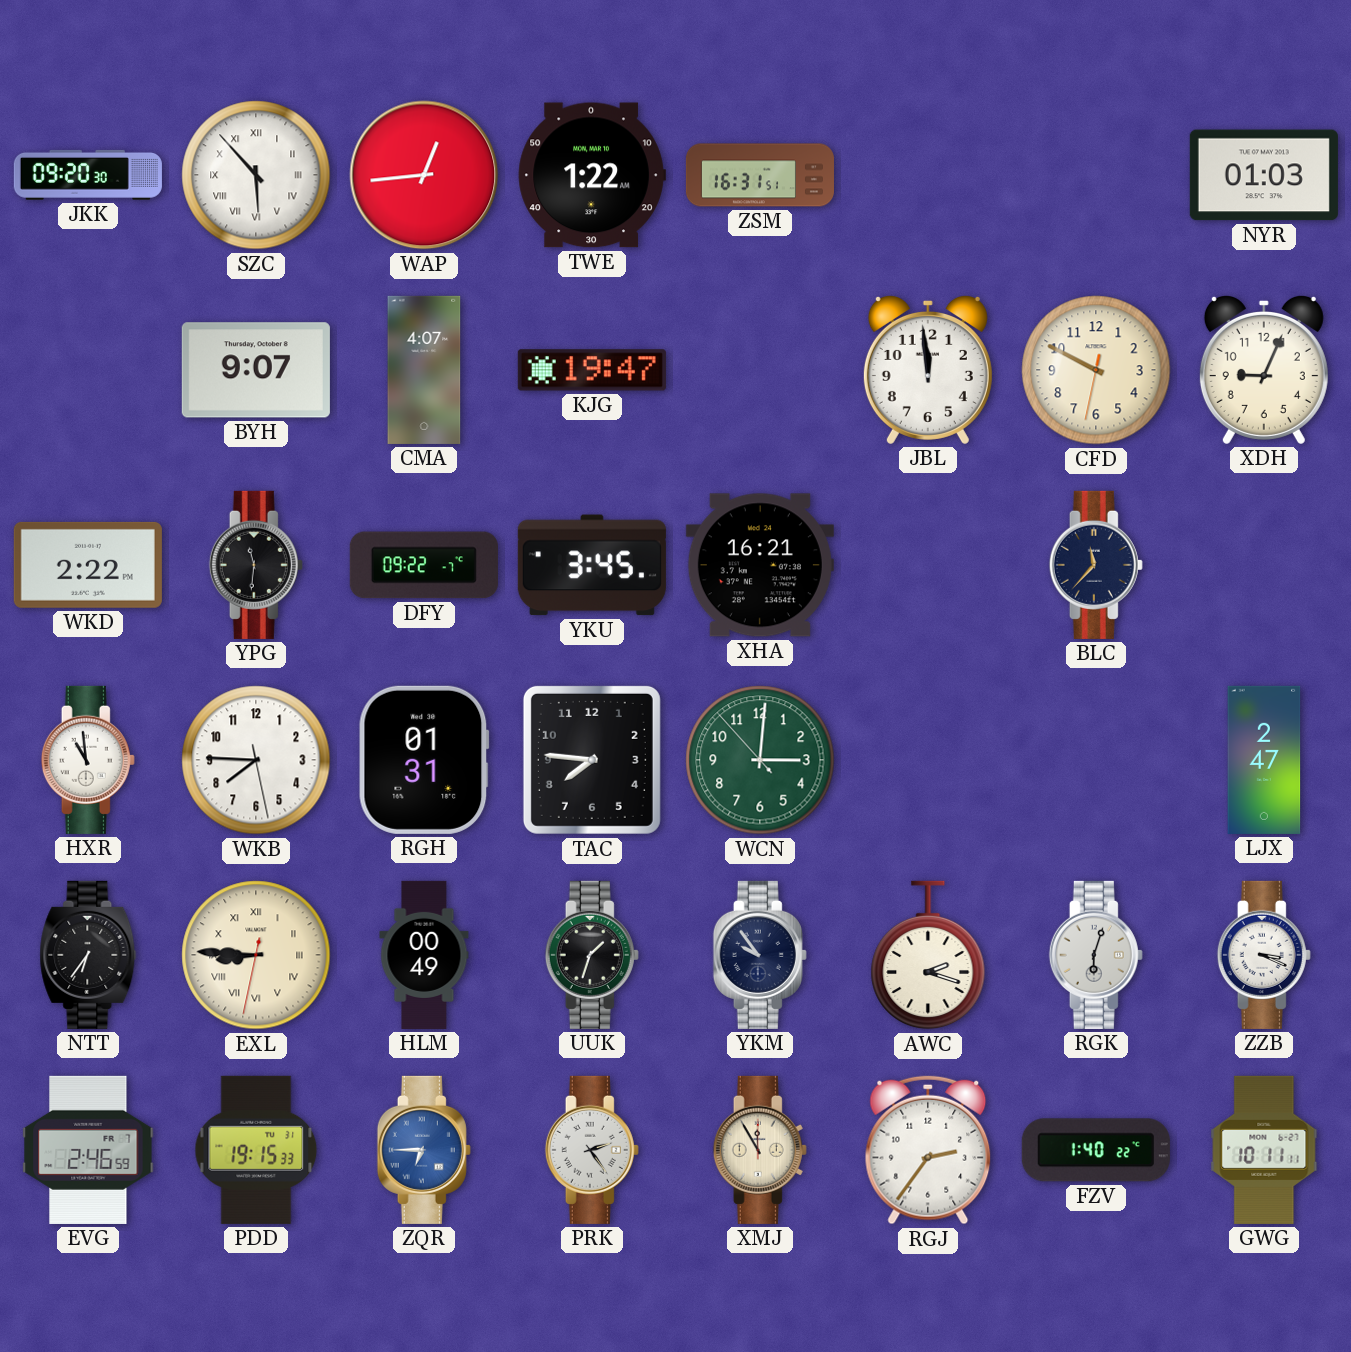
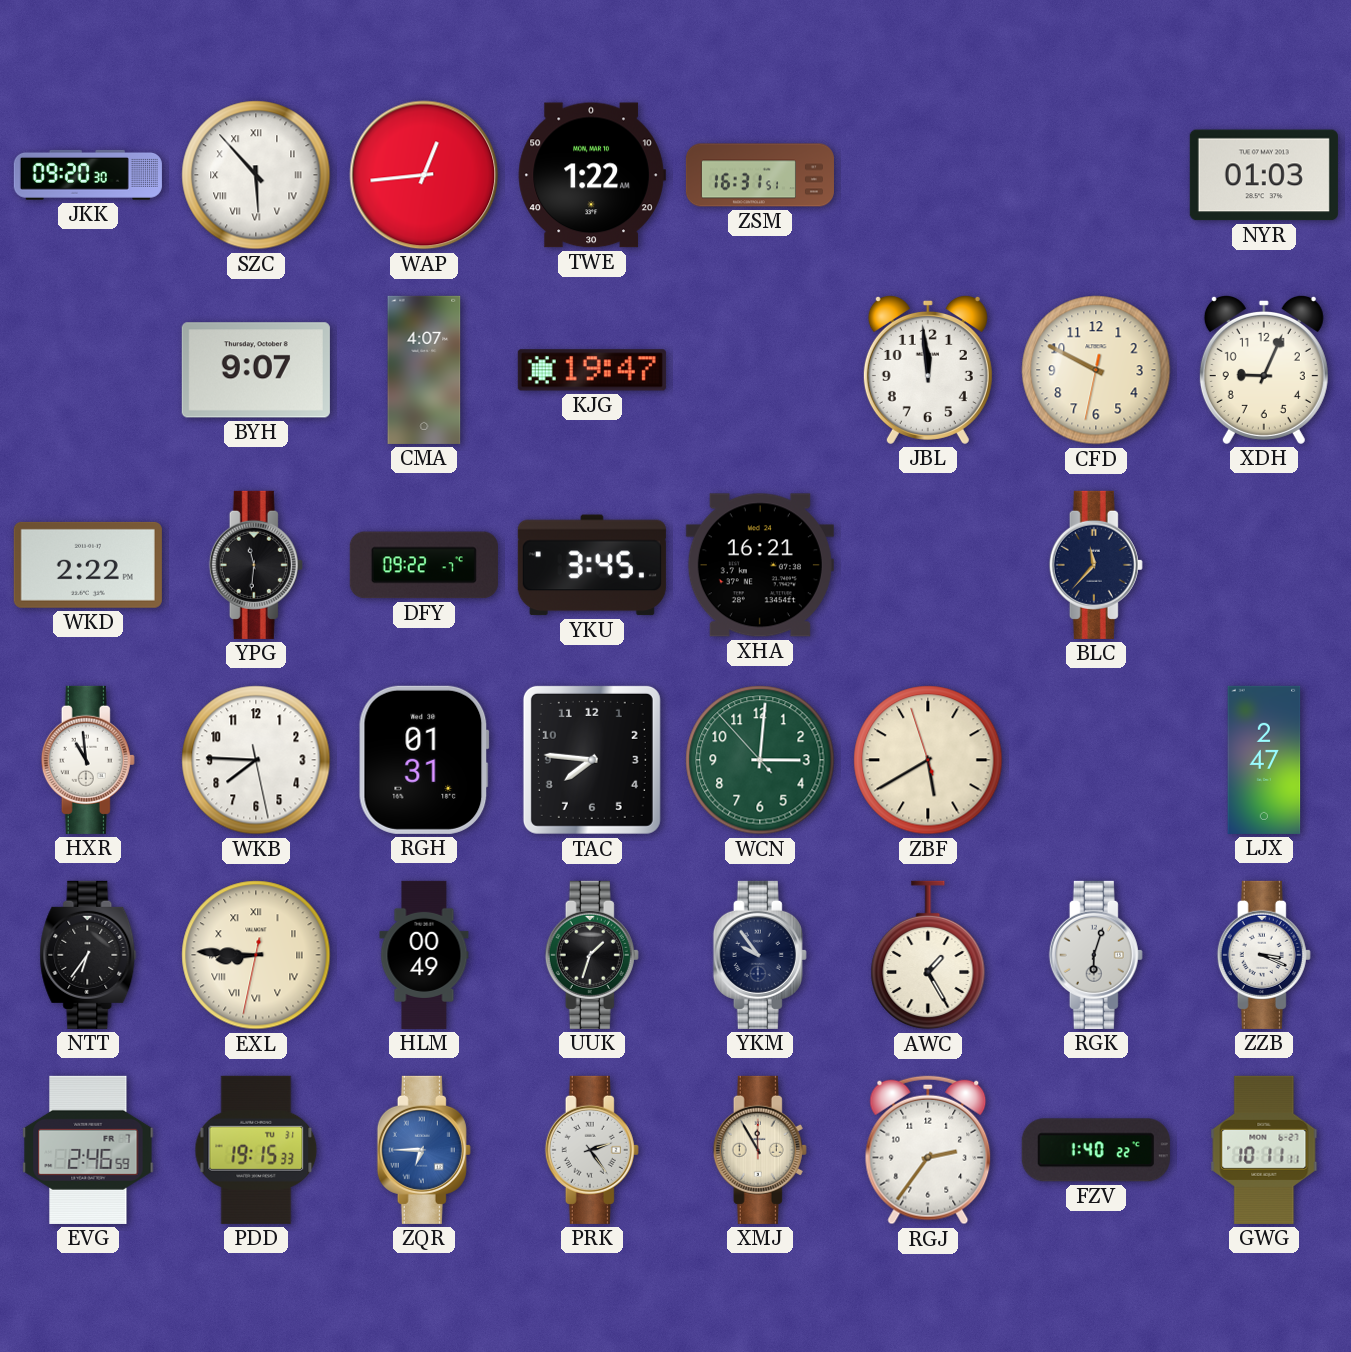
ZBF: none -> 5:39
AWC: 2:18 -> 1:25
